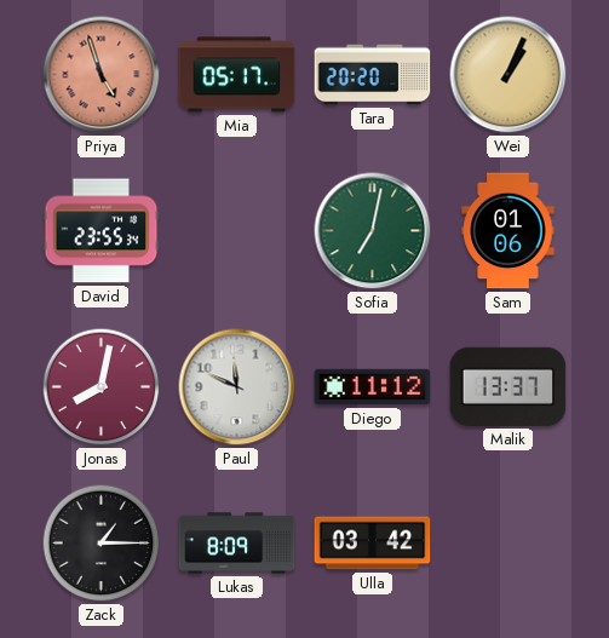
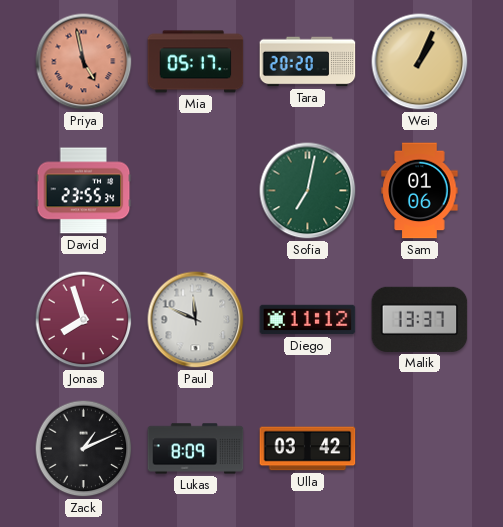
Priya: 4:57 -> 4:58
Jonas: 8:02 -> 7:57
Zack: 1:15 -> 1:11
